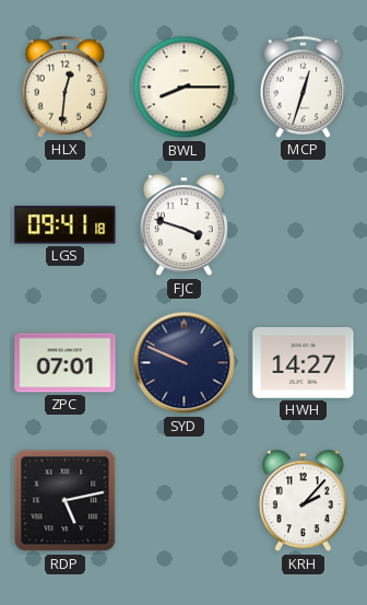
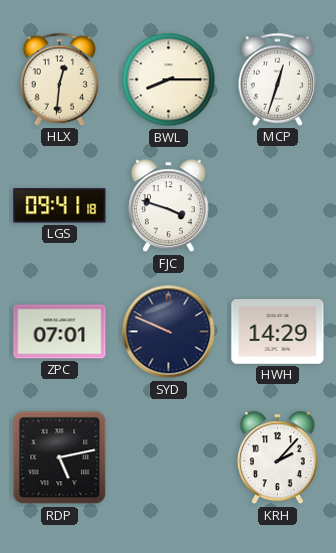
HWH: 14:27 -> 14:29
